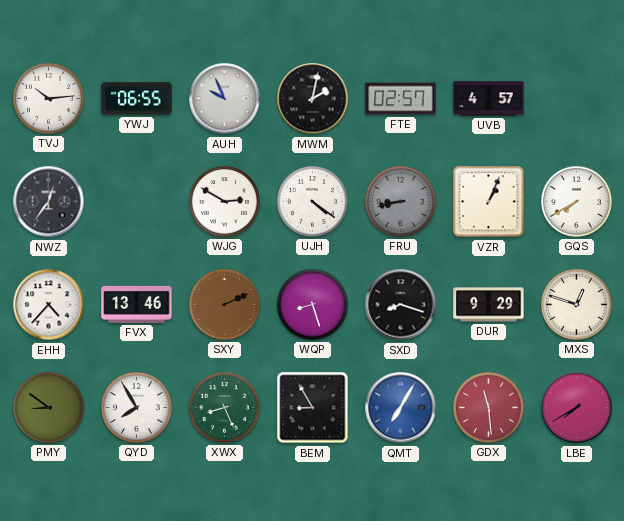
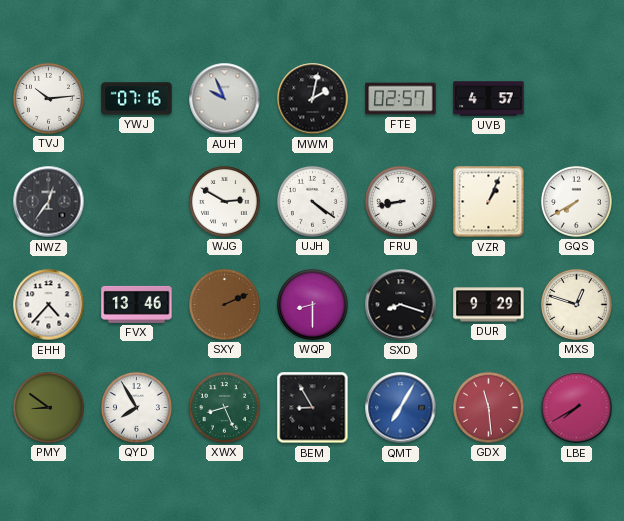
YWJ: 06:55 -> 07:16
FRU dial: grey -> white
WQP: 8:27 -> 8:30
